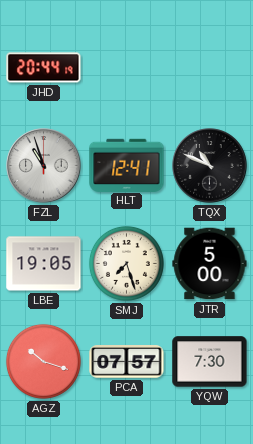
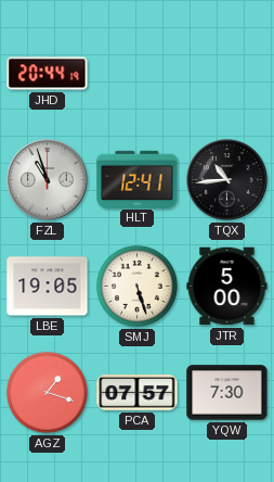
TQX: 10:49 -> 10:44
SMJ: 7:27 -> 5:27
AGZ: 10:18 -> 1:18
